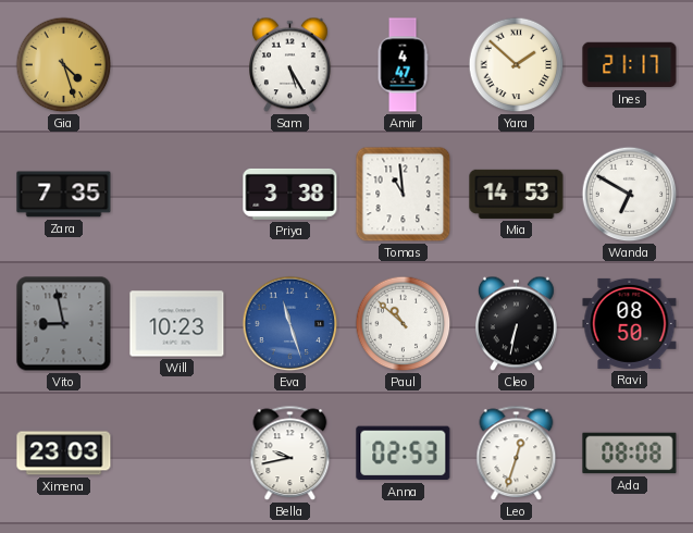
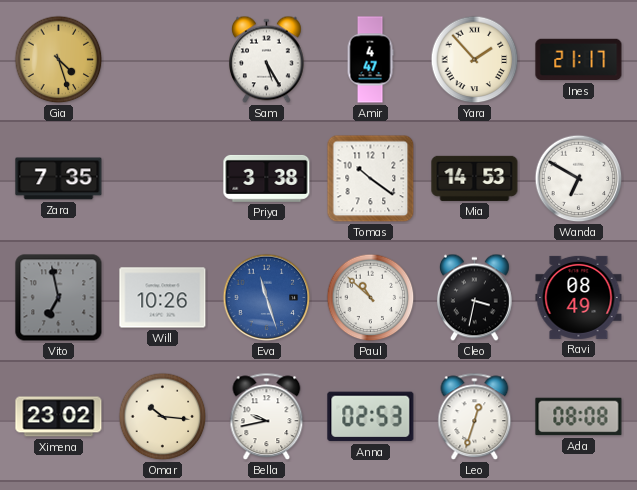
Yara: 1:52 -> 1:53
Tomas: 10:59 -> 10:21
Vito: 8:58 -> 6:58
Will: 10:23 -> 10:26
Cleo: 6:32 -> 3:32
Ravi: 08:50 -> 08:49
Ximena: 23:03 -> 23:02
Omar: none -> 10:16
